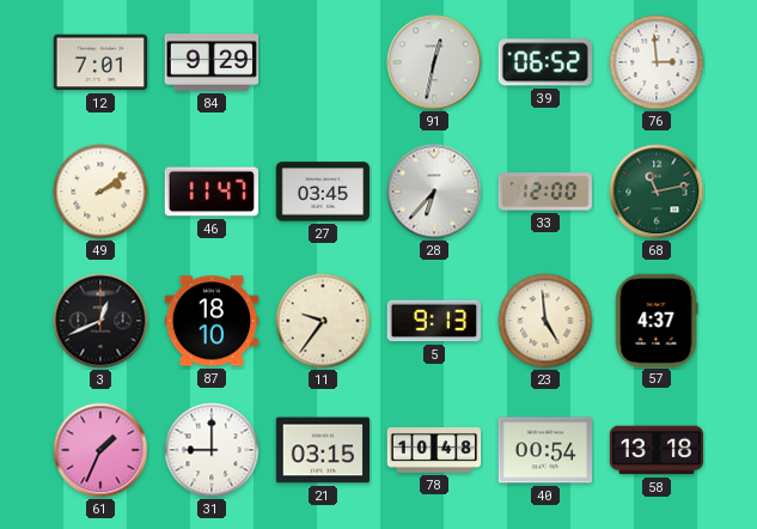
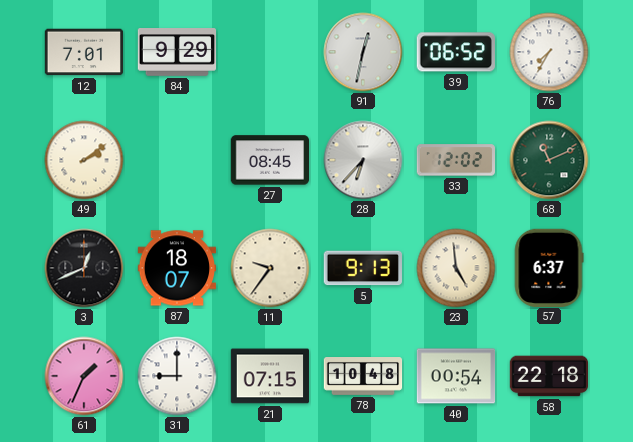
76: 2:59 -> 7:35
46: 11:47 -> none
27: 03:45 -> 08:45
33: 12:00 -> 12:02
68: 11:13 -> 11:11
87: 18:10 -> 18:07
57: 4:37 -> 6:37
21: 03:15 -> 07:15
58: 13:18 -> 22:18
